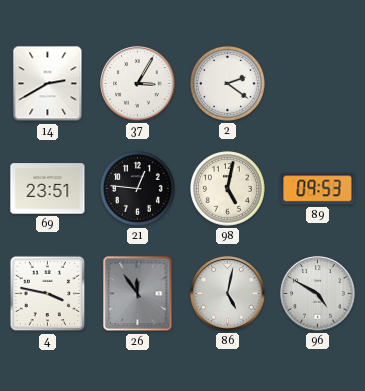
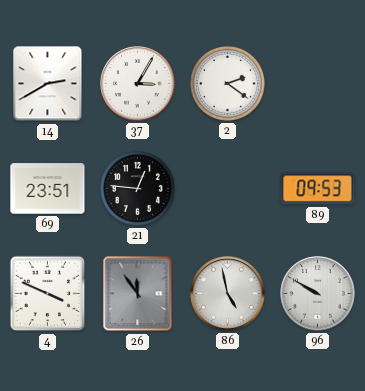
98: 5:02 -> none
4: 3:47 -> 3:49
86: 5:02 -> 4:58
96: 4:50 -> 9:50
